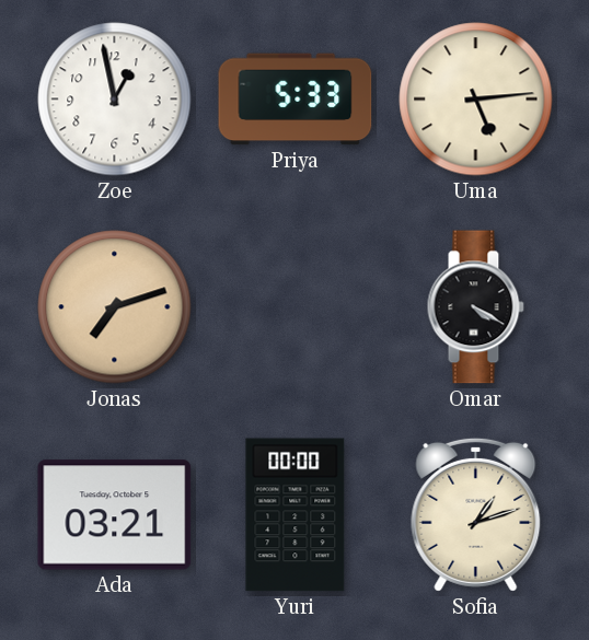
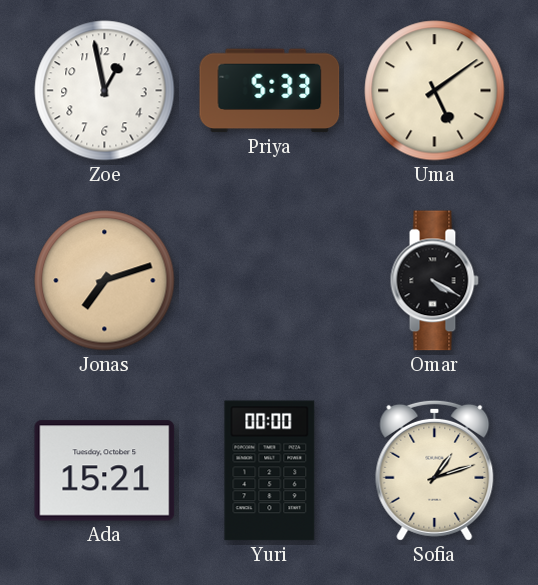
Uma: 5:14 -> 5:09
Ada: 03:21 -> 15:21
